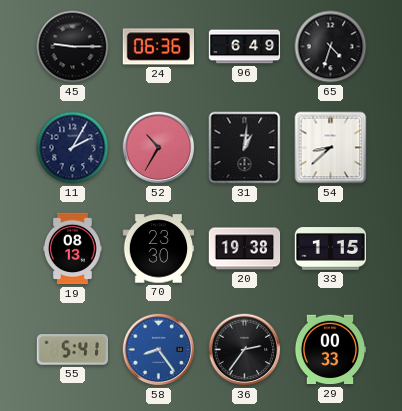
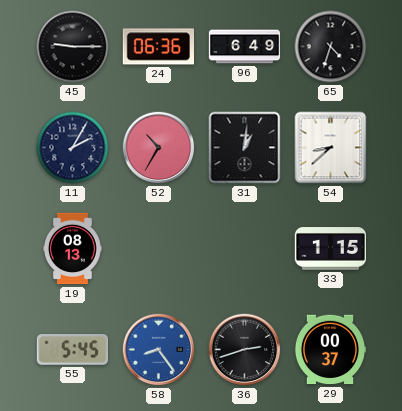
70: 23:30 -> none
20: 19:38 -> none
55: 5:41 -> 5:45
36: 2:36 -> 2:42
29: 00:33 -> 00:37
